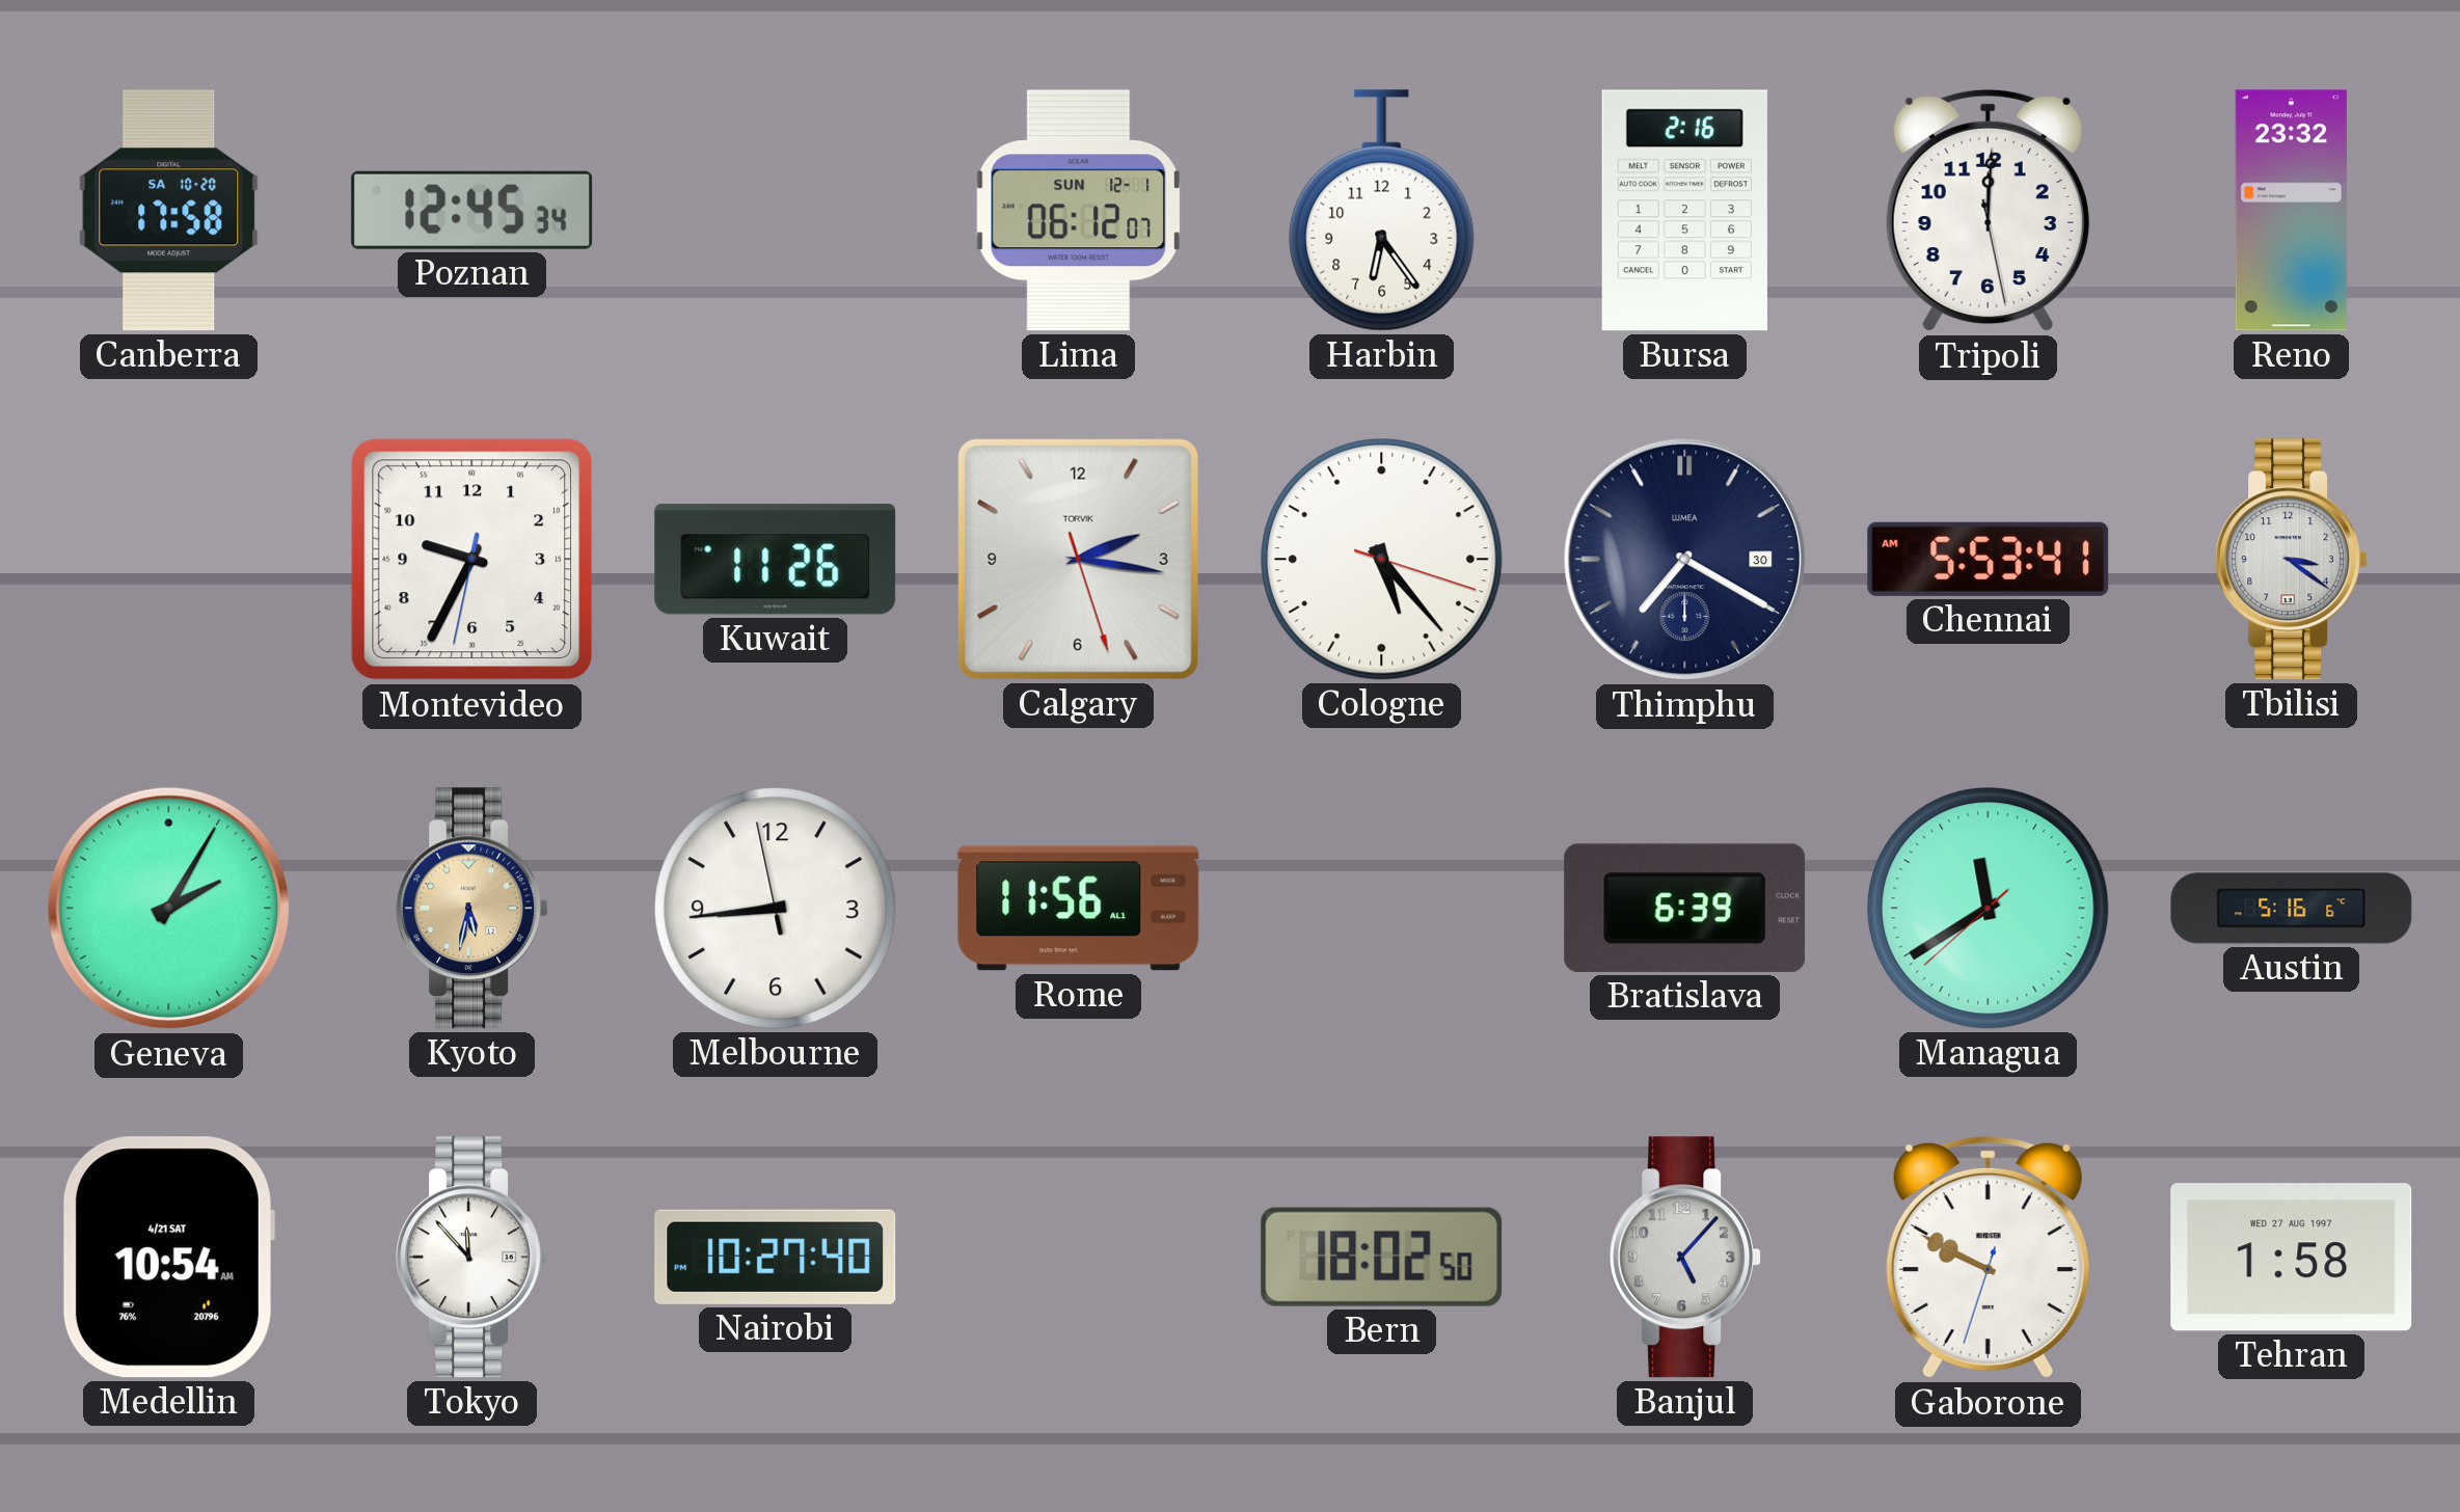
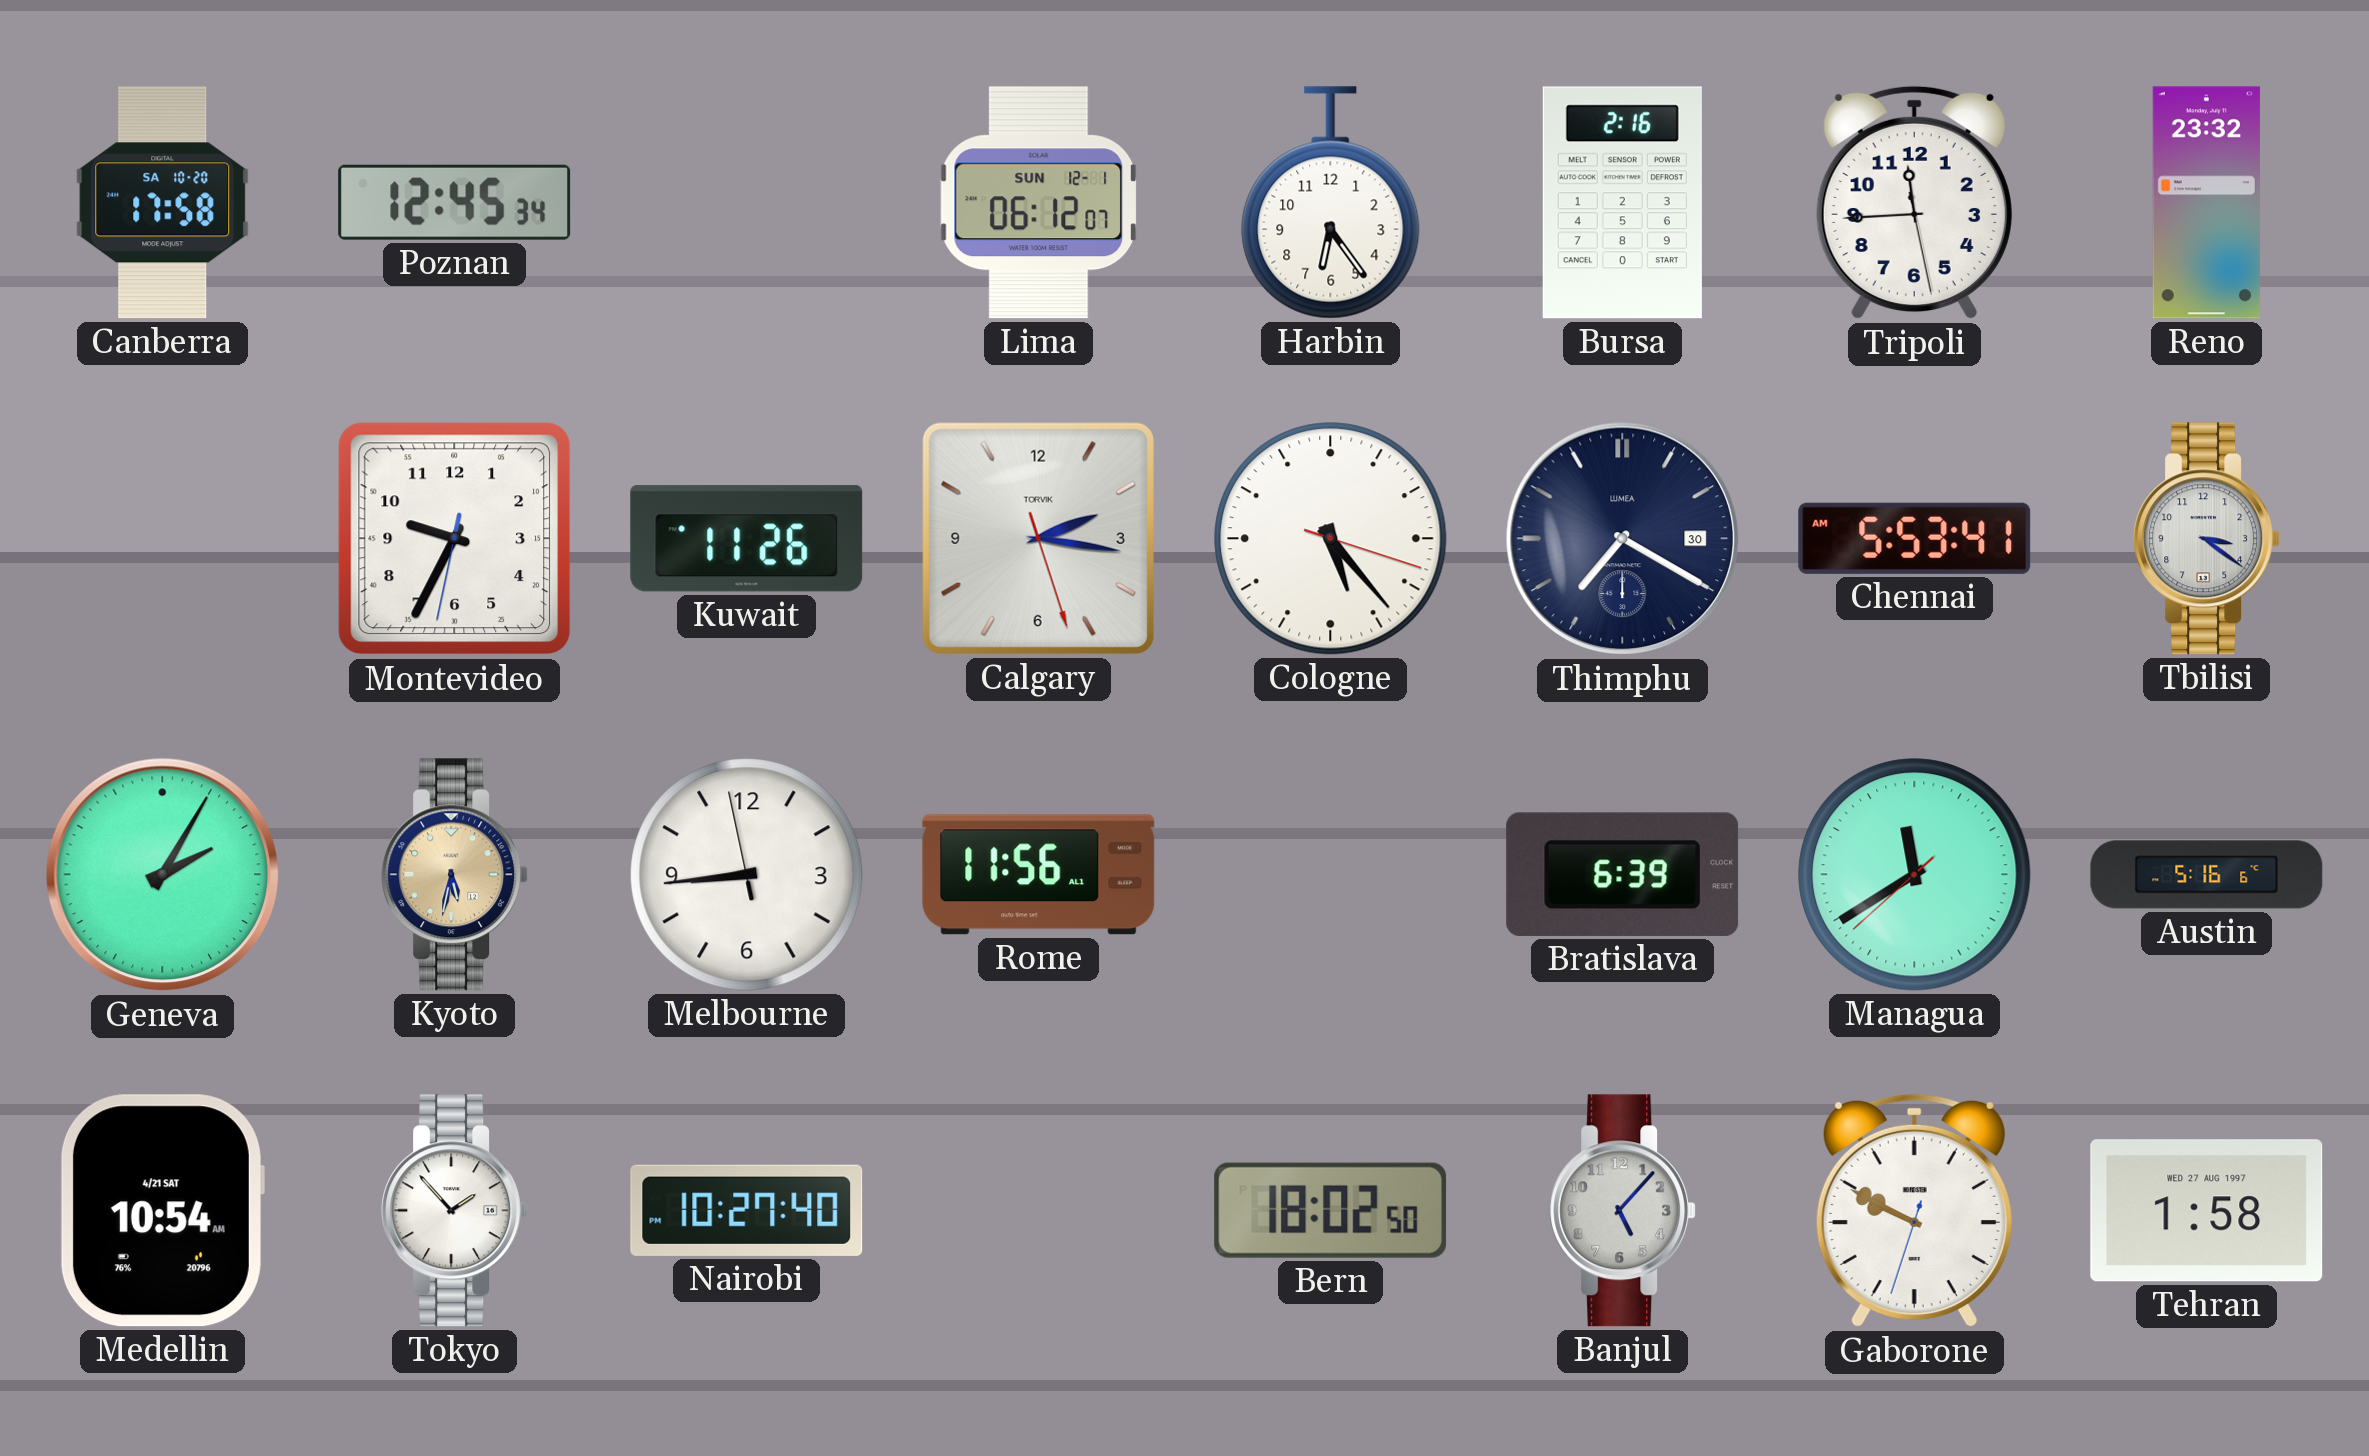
Tripoli: 12:00 -> 11:44
Tokyo: 11:53 -> 1:53
